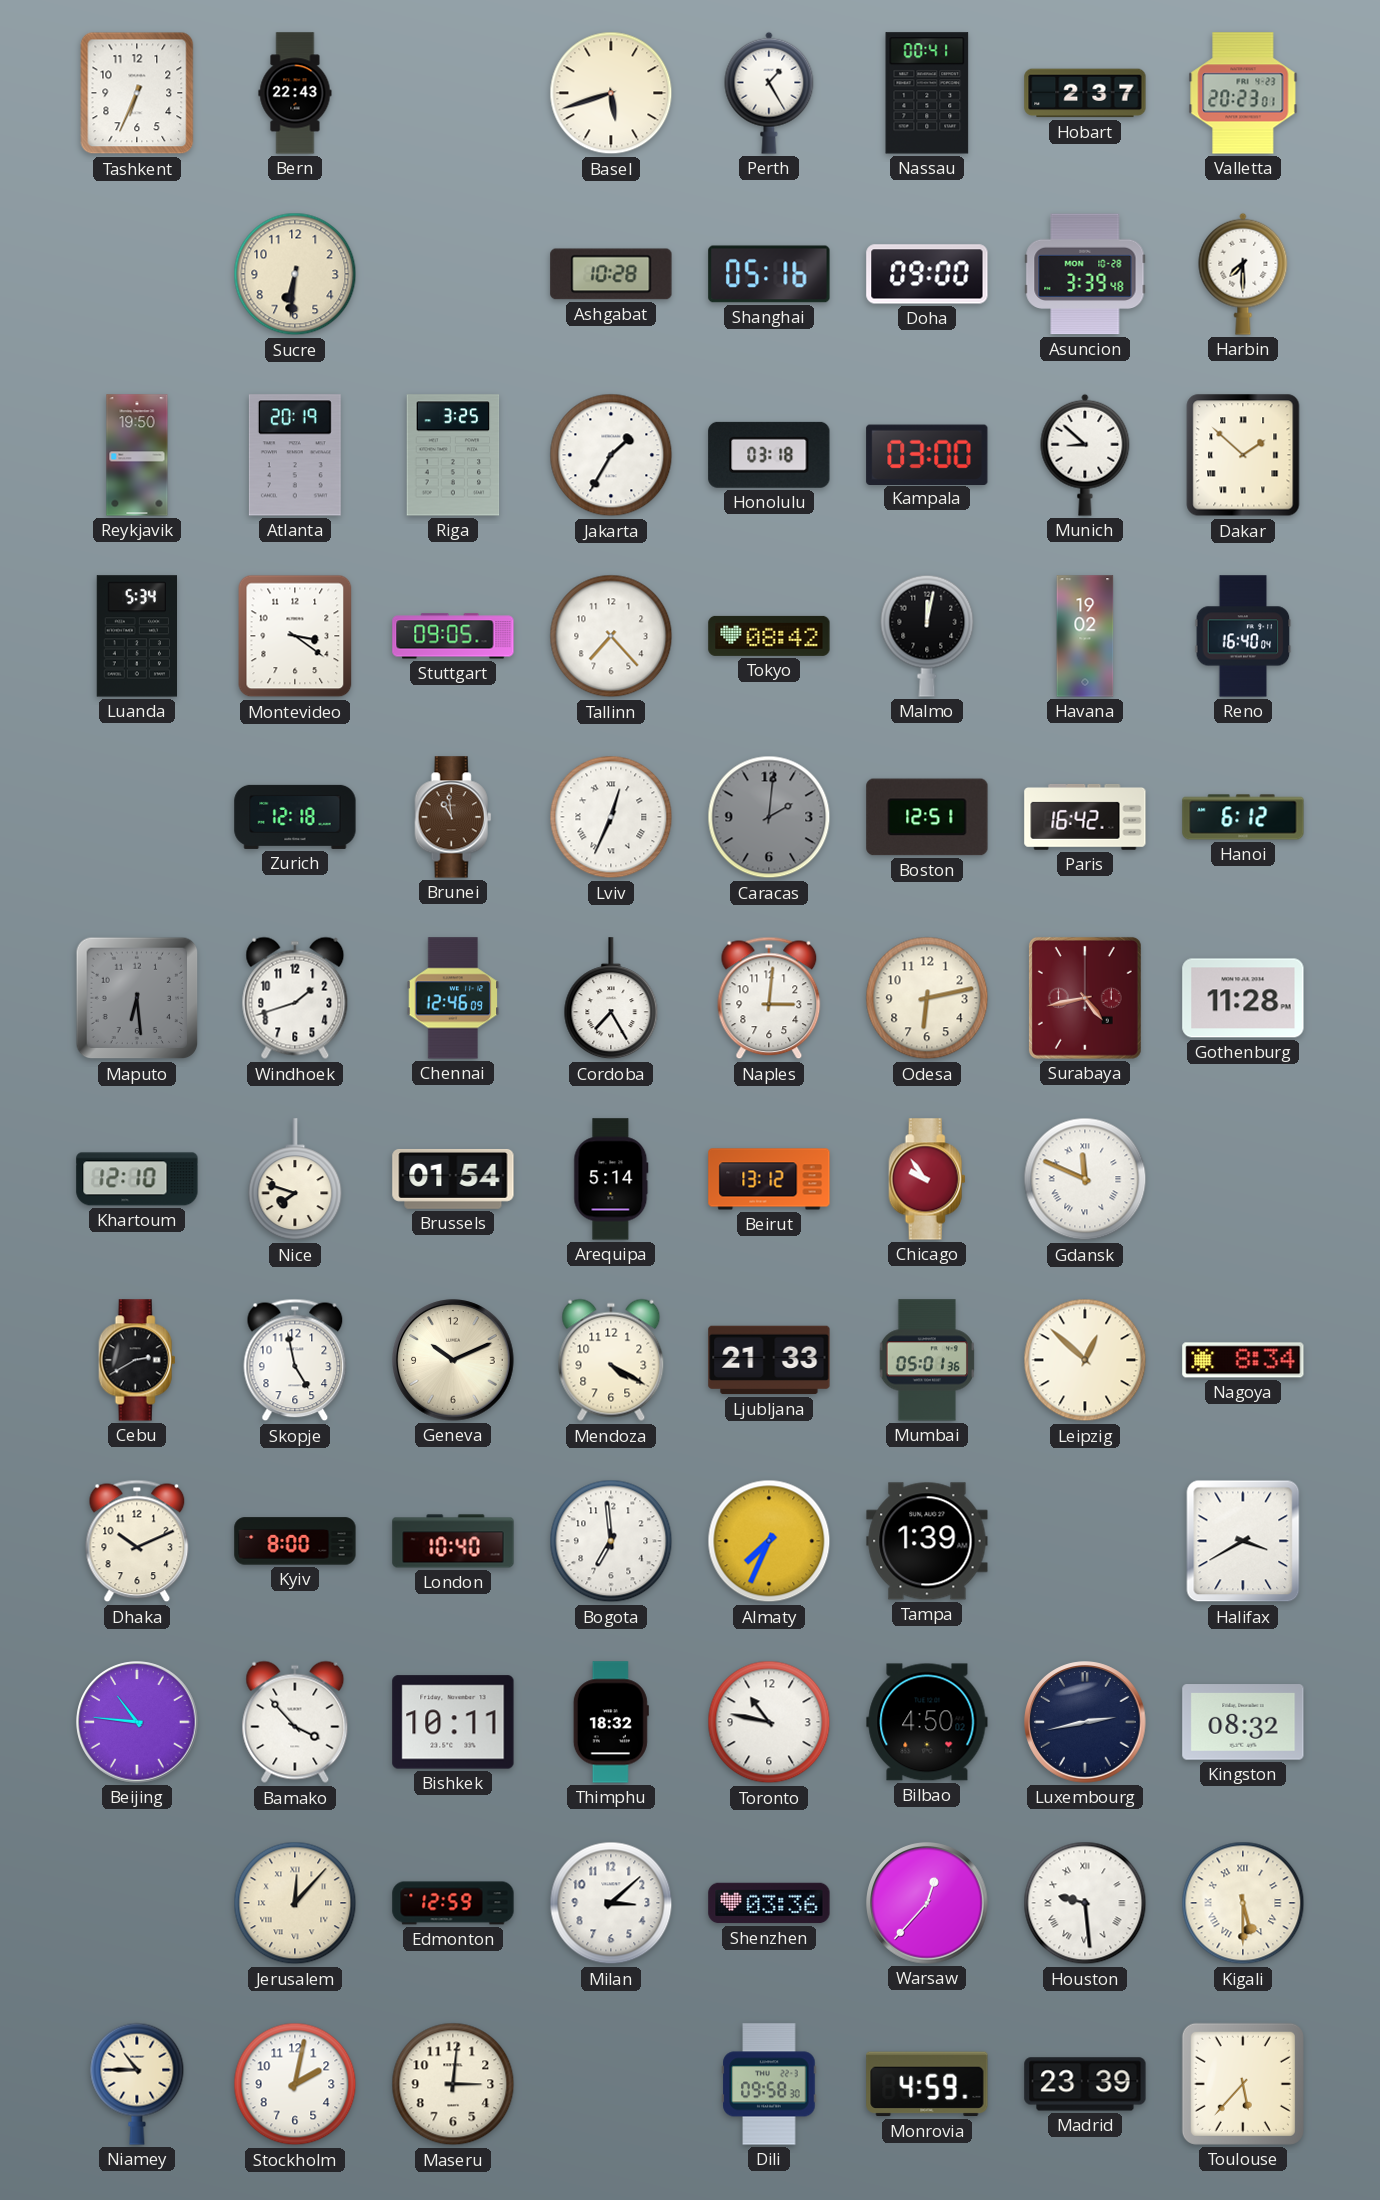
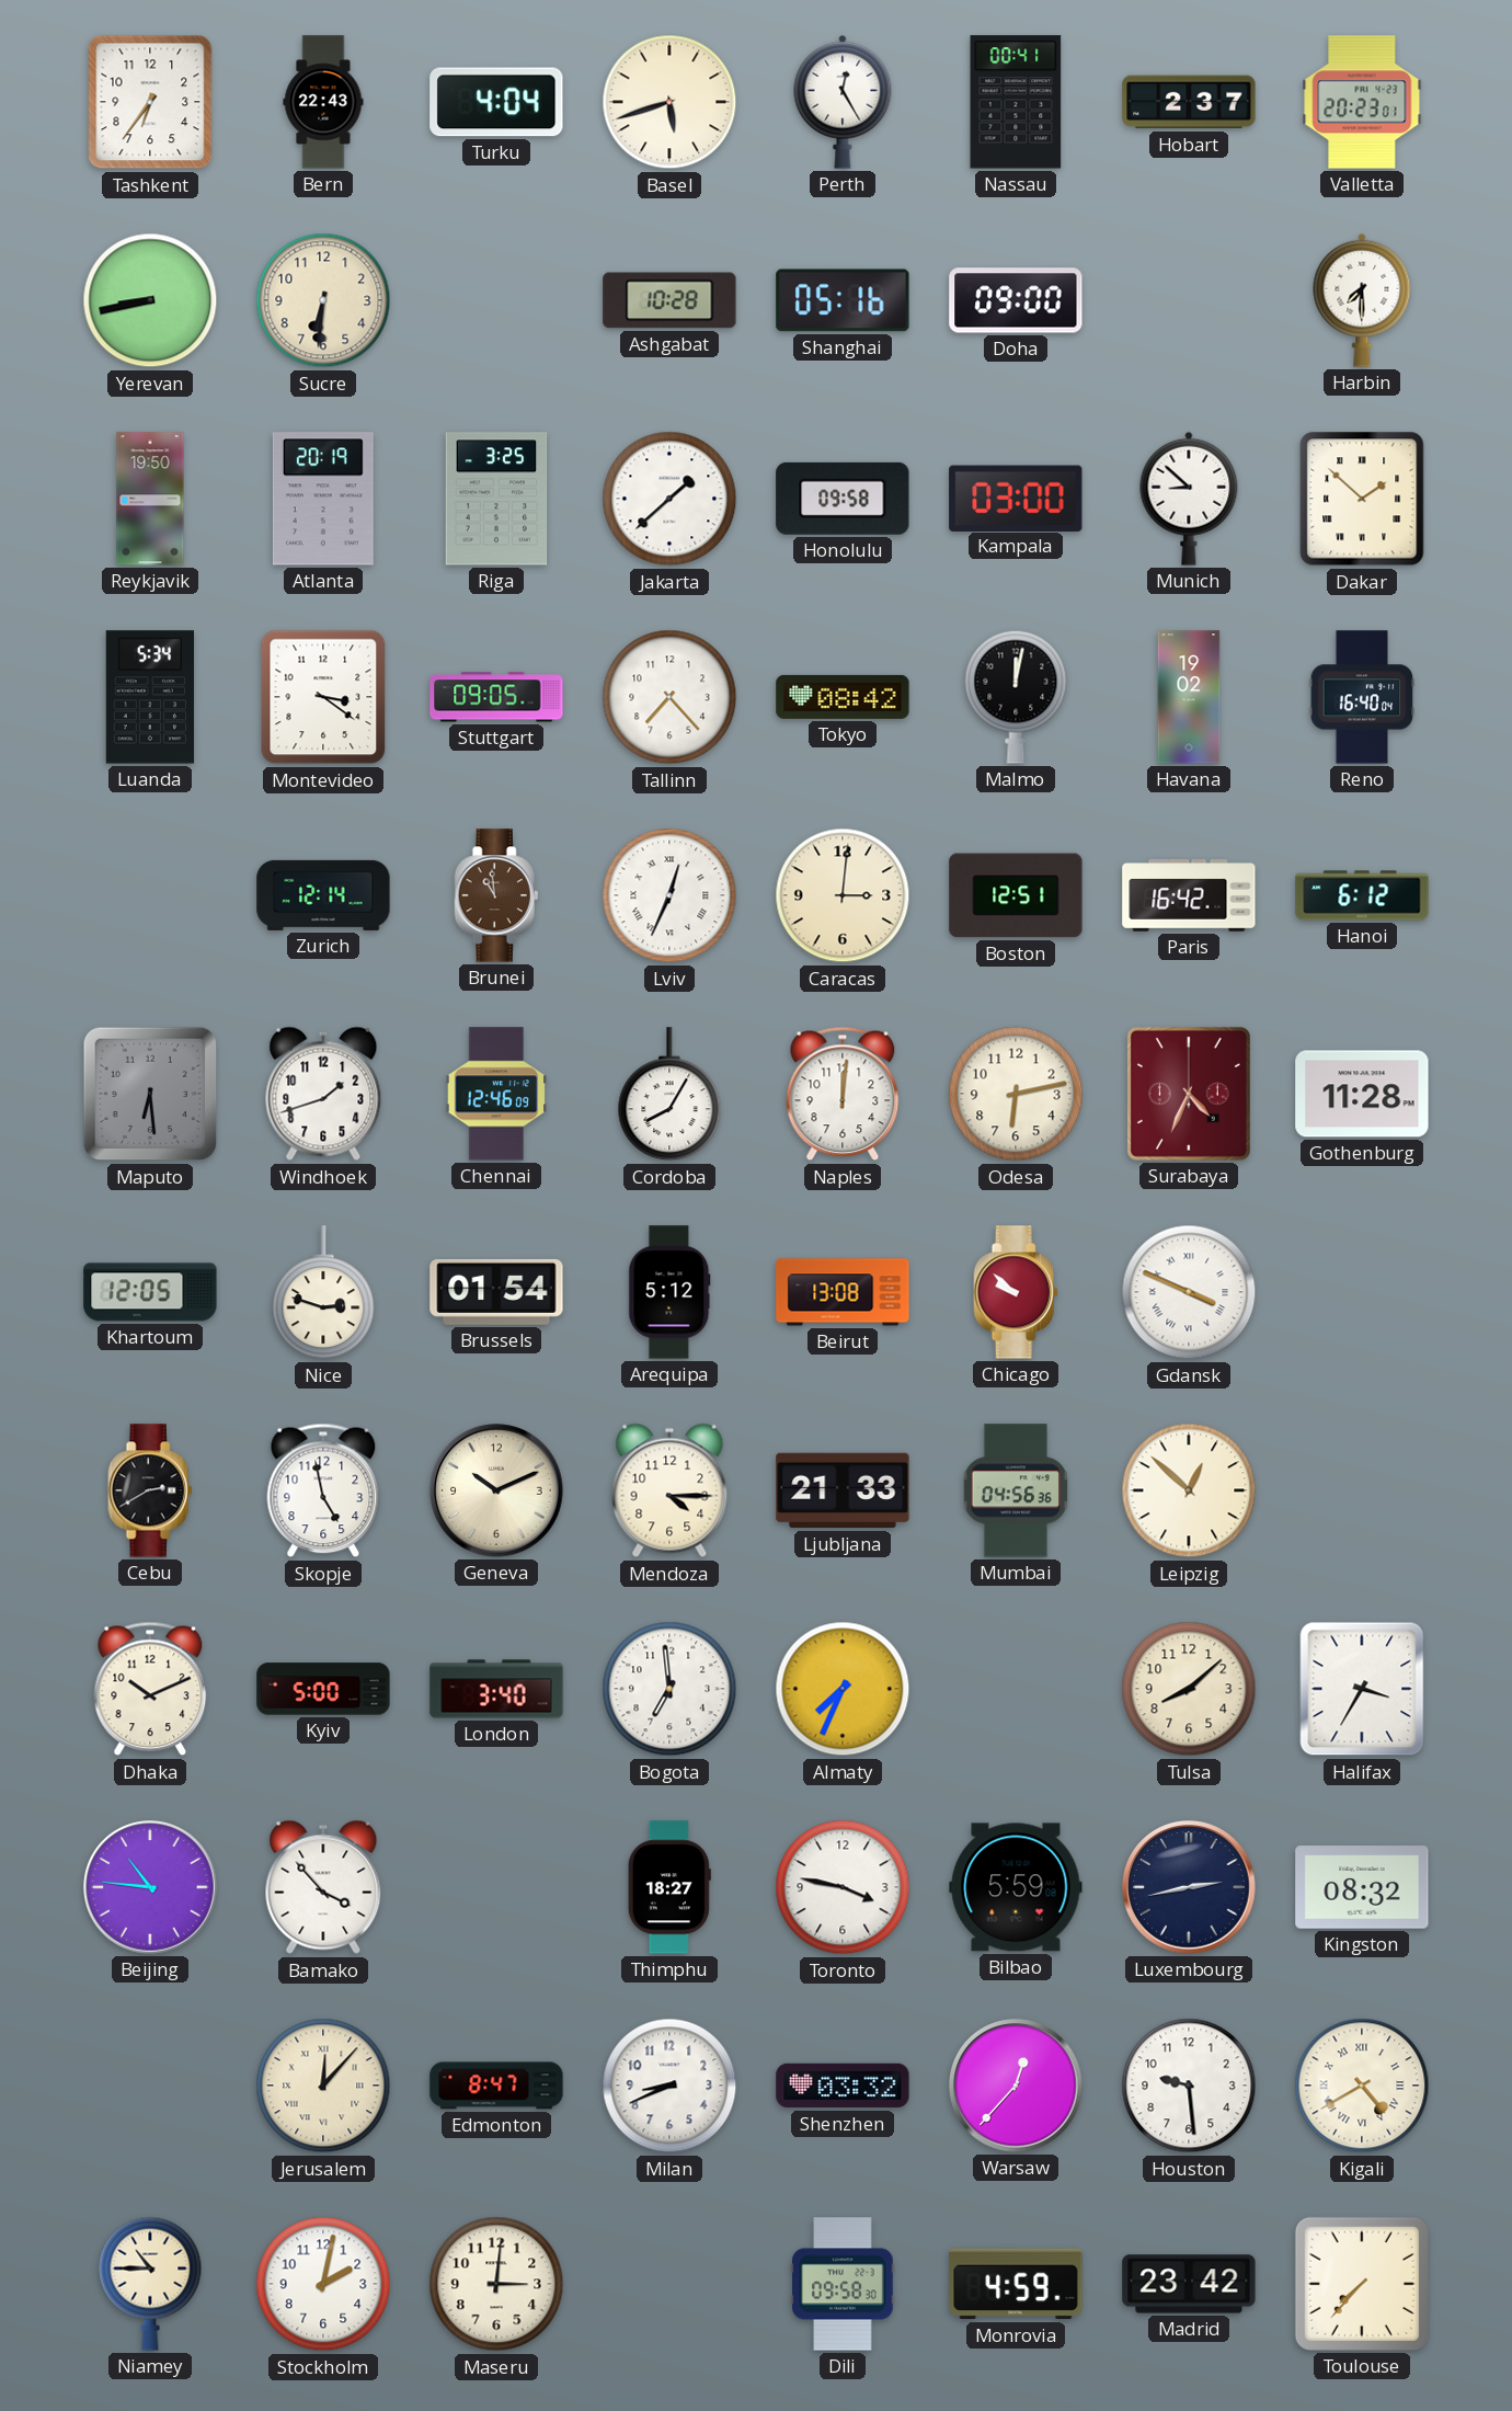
Tashkent: 6:34 -> 6:36
Turku: none -> 4:04
Perth: 1:25 -> 12:25
Yerevan: none -> 8:43
Asuncion: 3:39 -> none
Jakarta: 1:35 -> 1:38
Honolulu: 03:18 -> 09:58
Zurich: 12:18 -> 12:14
Caracas: 2:01 -> 3:01
Caracas dial: grey -> cream
Cordoba: 7:25 -> 8:05
Naples: 3:01 -> 12:01
Surabaya: 4:43 -> 4:34
Khartoum: 12:10 -> 12:05
Nice: 7:48 -> 2:48
Arequipa: 5:14 -> 5:12
Beirut: 13:12 -> 13:08
Chicago: 9:54 -> 9:52
Gdansk: 11:49 -> 3:49
Mendoza: 4:20 -> 4:15
Mumbai: 05:01 -> 04:56
Nagoya: 8:34 -> none
Kyiv: 8:00 -> 5:00
London: 10:40 -> 3:40
Tampa: 1:39 -> none
Tulsa: none -> 8:08
Halifax: 3:40 -> 3:35
Bishkek: 10:11 -> none
Thimphu: 18:32 -> 18:27
Toronto: 10:47 -> 3:47
Bilbao: 4:50 -> 5:59
Edmonton: 12:59 -> 8:47
Milan: 3:08 -> 8:41
Shenzhen: 03:36 -> 03:32
Houston numerals: Roman -> Arabic
Kigali: 5:30 -> 4:40
Madrid: 23:39 -> 23:42
Toulouse: 5:37 -> 7:37
